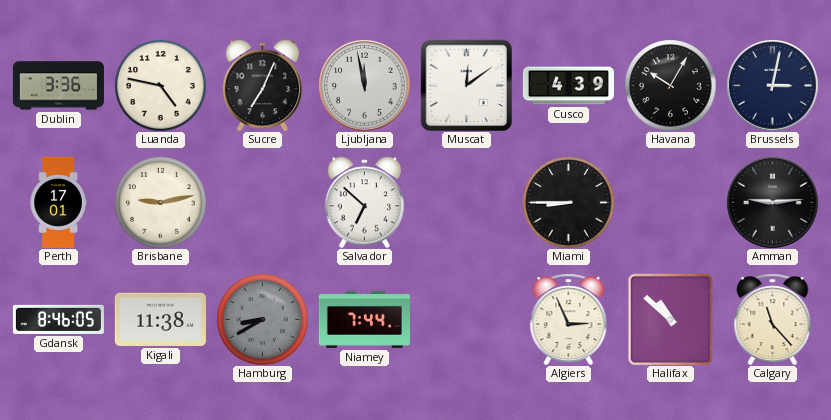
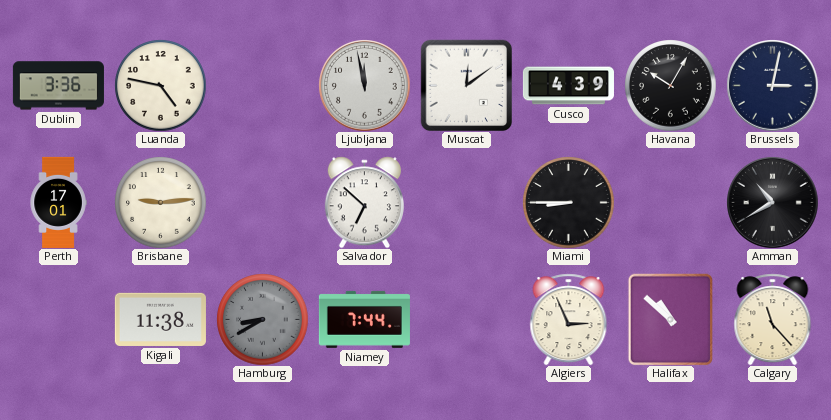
Sucre: 7:04 -> none
Brisbane: 9:13 -> 9:14
Amman: 9:14 -> 10:40
Gdansk: 8:46 -> none
